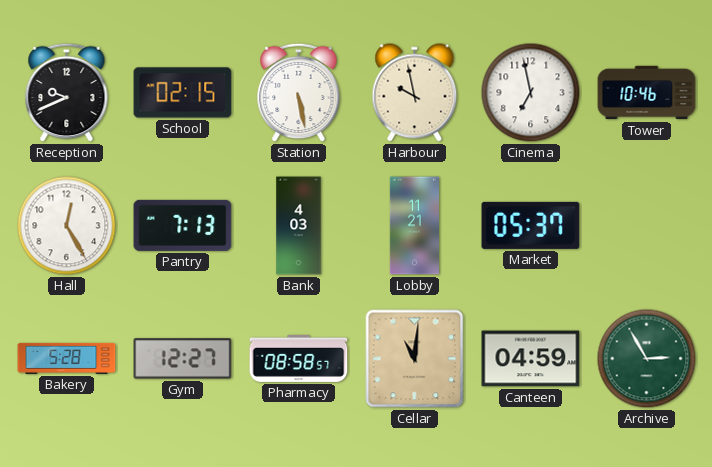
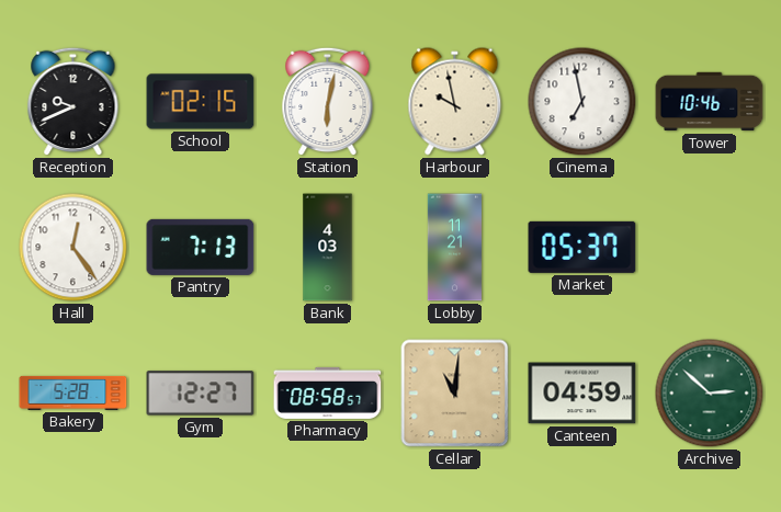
Station: 5:28 -> 6:02
Hall: 12:25 -> 12:24
Archive: 2:55 -> 2:52
